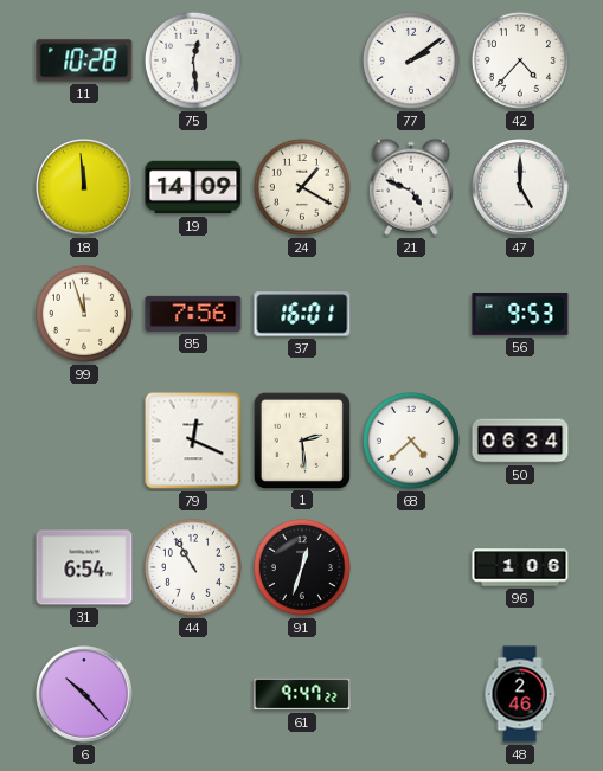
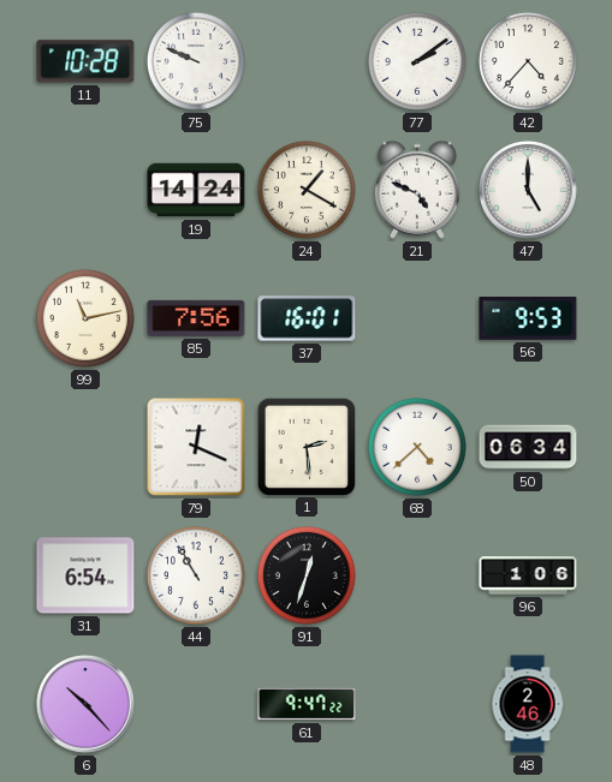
75: 12:29 -> 9:49
18: 11:59 -> none
19: 14:09 -> 14:24
99: 11:57 -> 11:13
